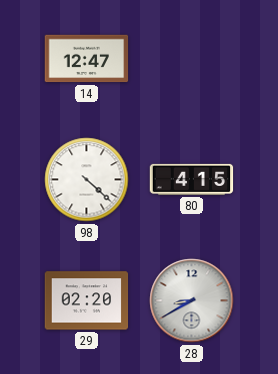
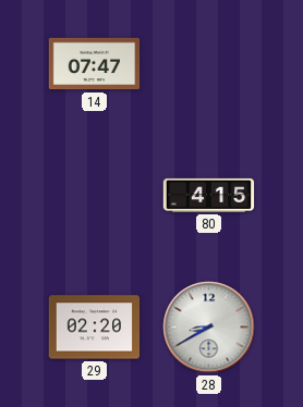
14: 12:47 -> 07:47
98: 4:22 -> none
